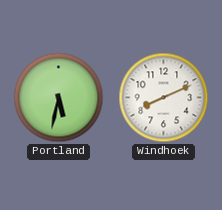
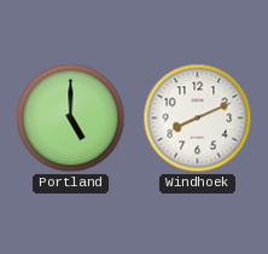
Portland: 5:32 -> 5:00
